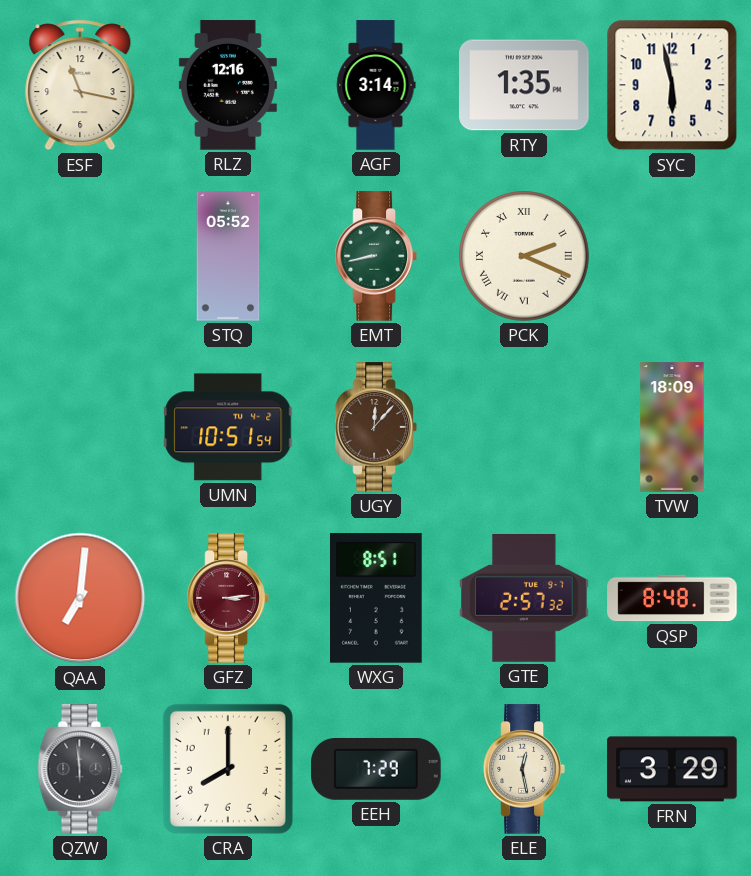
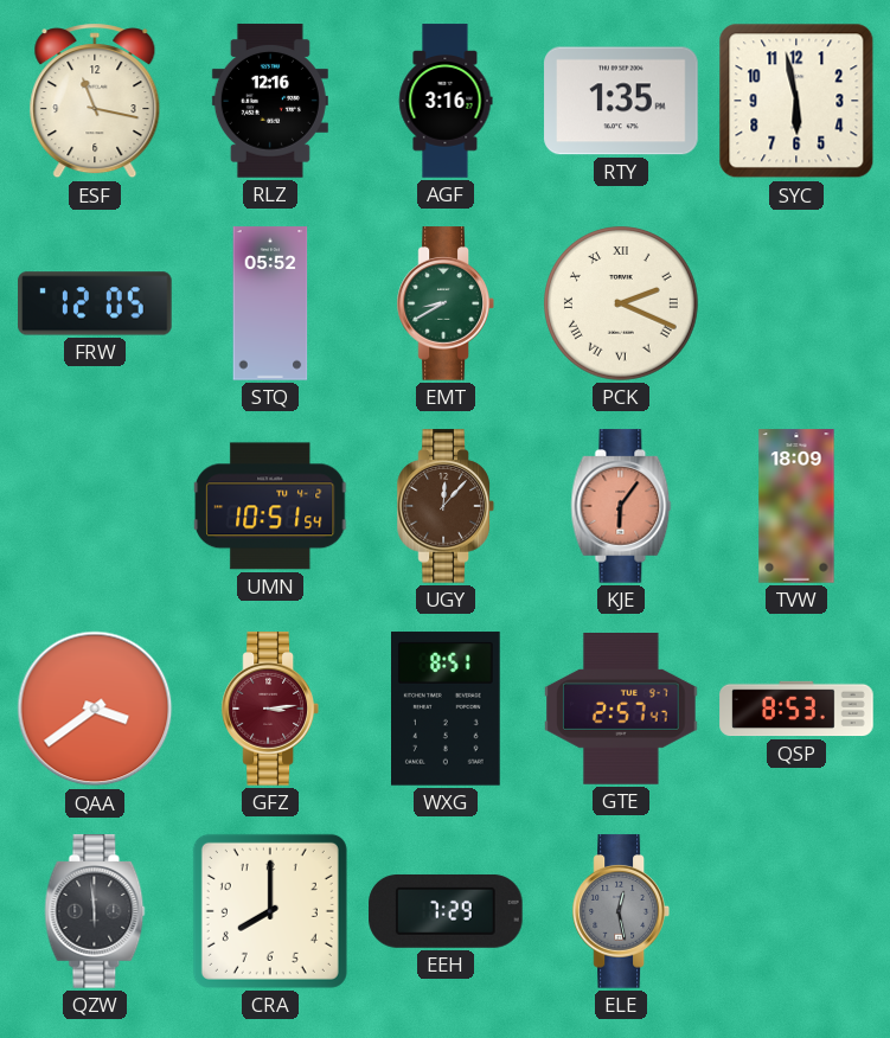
AGF: 3:14 -> 3:16
FRW: none -> 12:05
EMT: 8:43 -> 8:40
KJE: none -> 6:06
QAA: 7:01 -> 3:39
GTE: 2:57:32 -> 2:57:47
QSP: 8:48 -> 8:53
ELE dial: cream -> grey
FRN: 3:29 -> none
